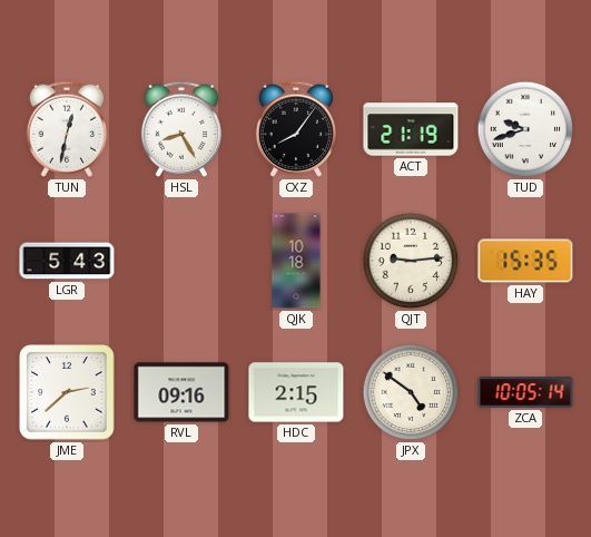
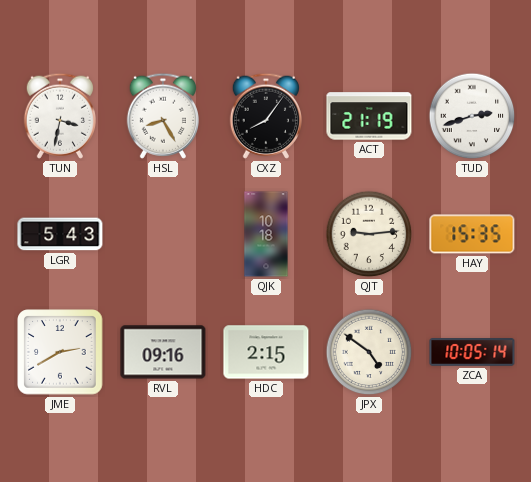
TUN: 12:32 -> 3:32
TUD: 9:42 -> 2:42
JME: 2:38 -> 2:40
